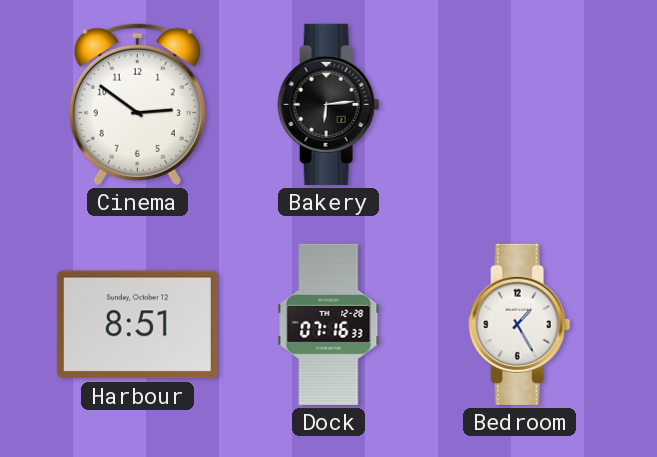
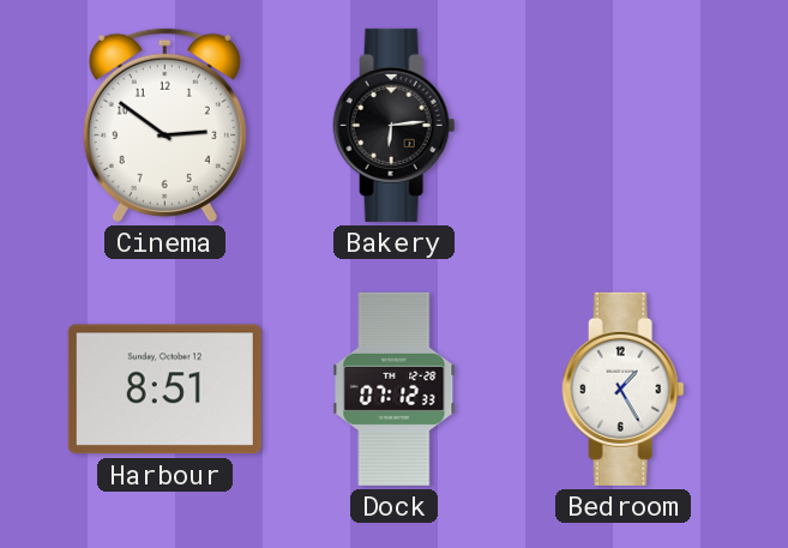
Dock: 07:16 -> 07:12
